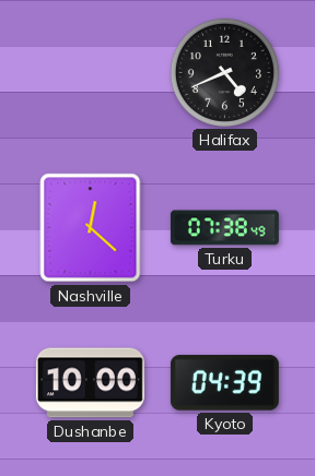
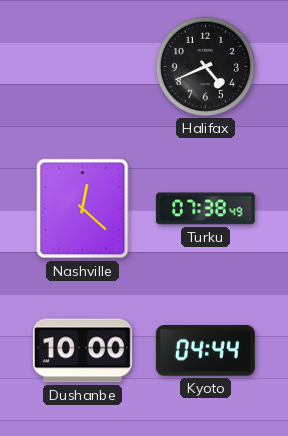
Kyoto: 04:39 -> 04:44
